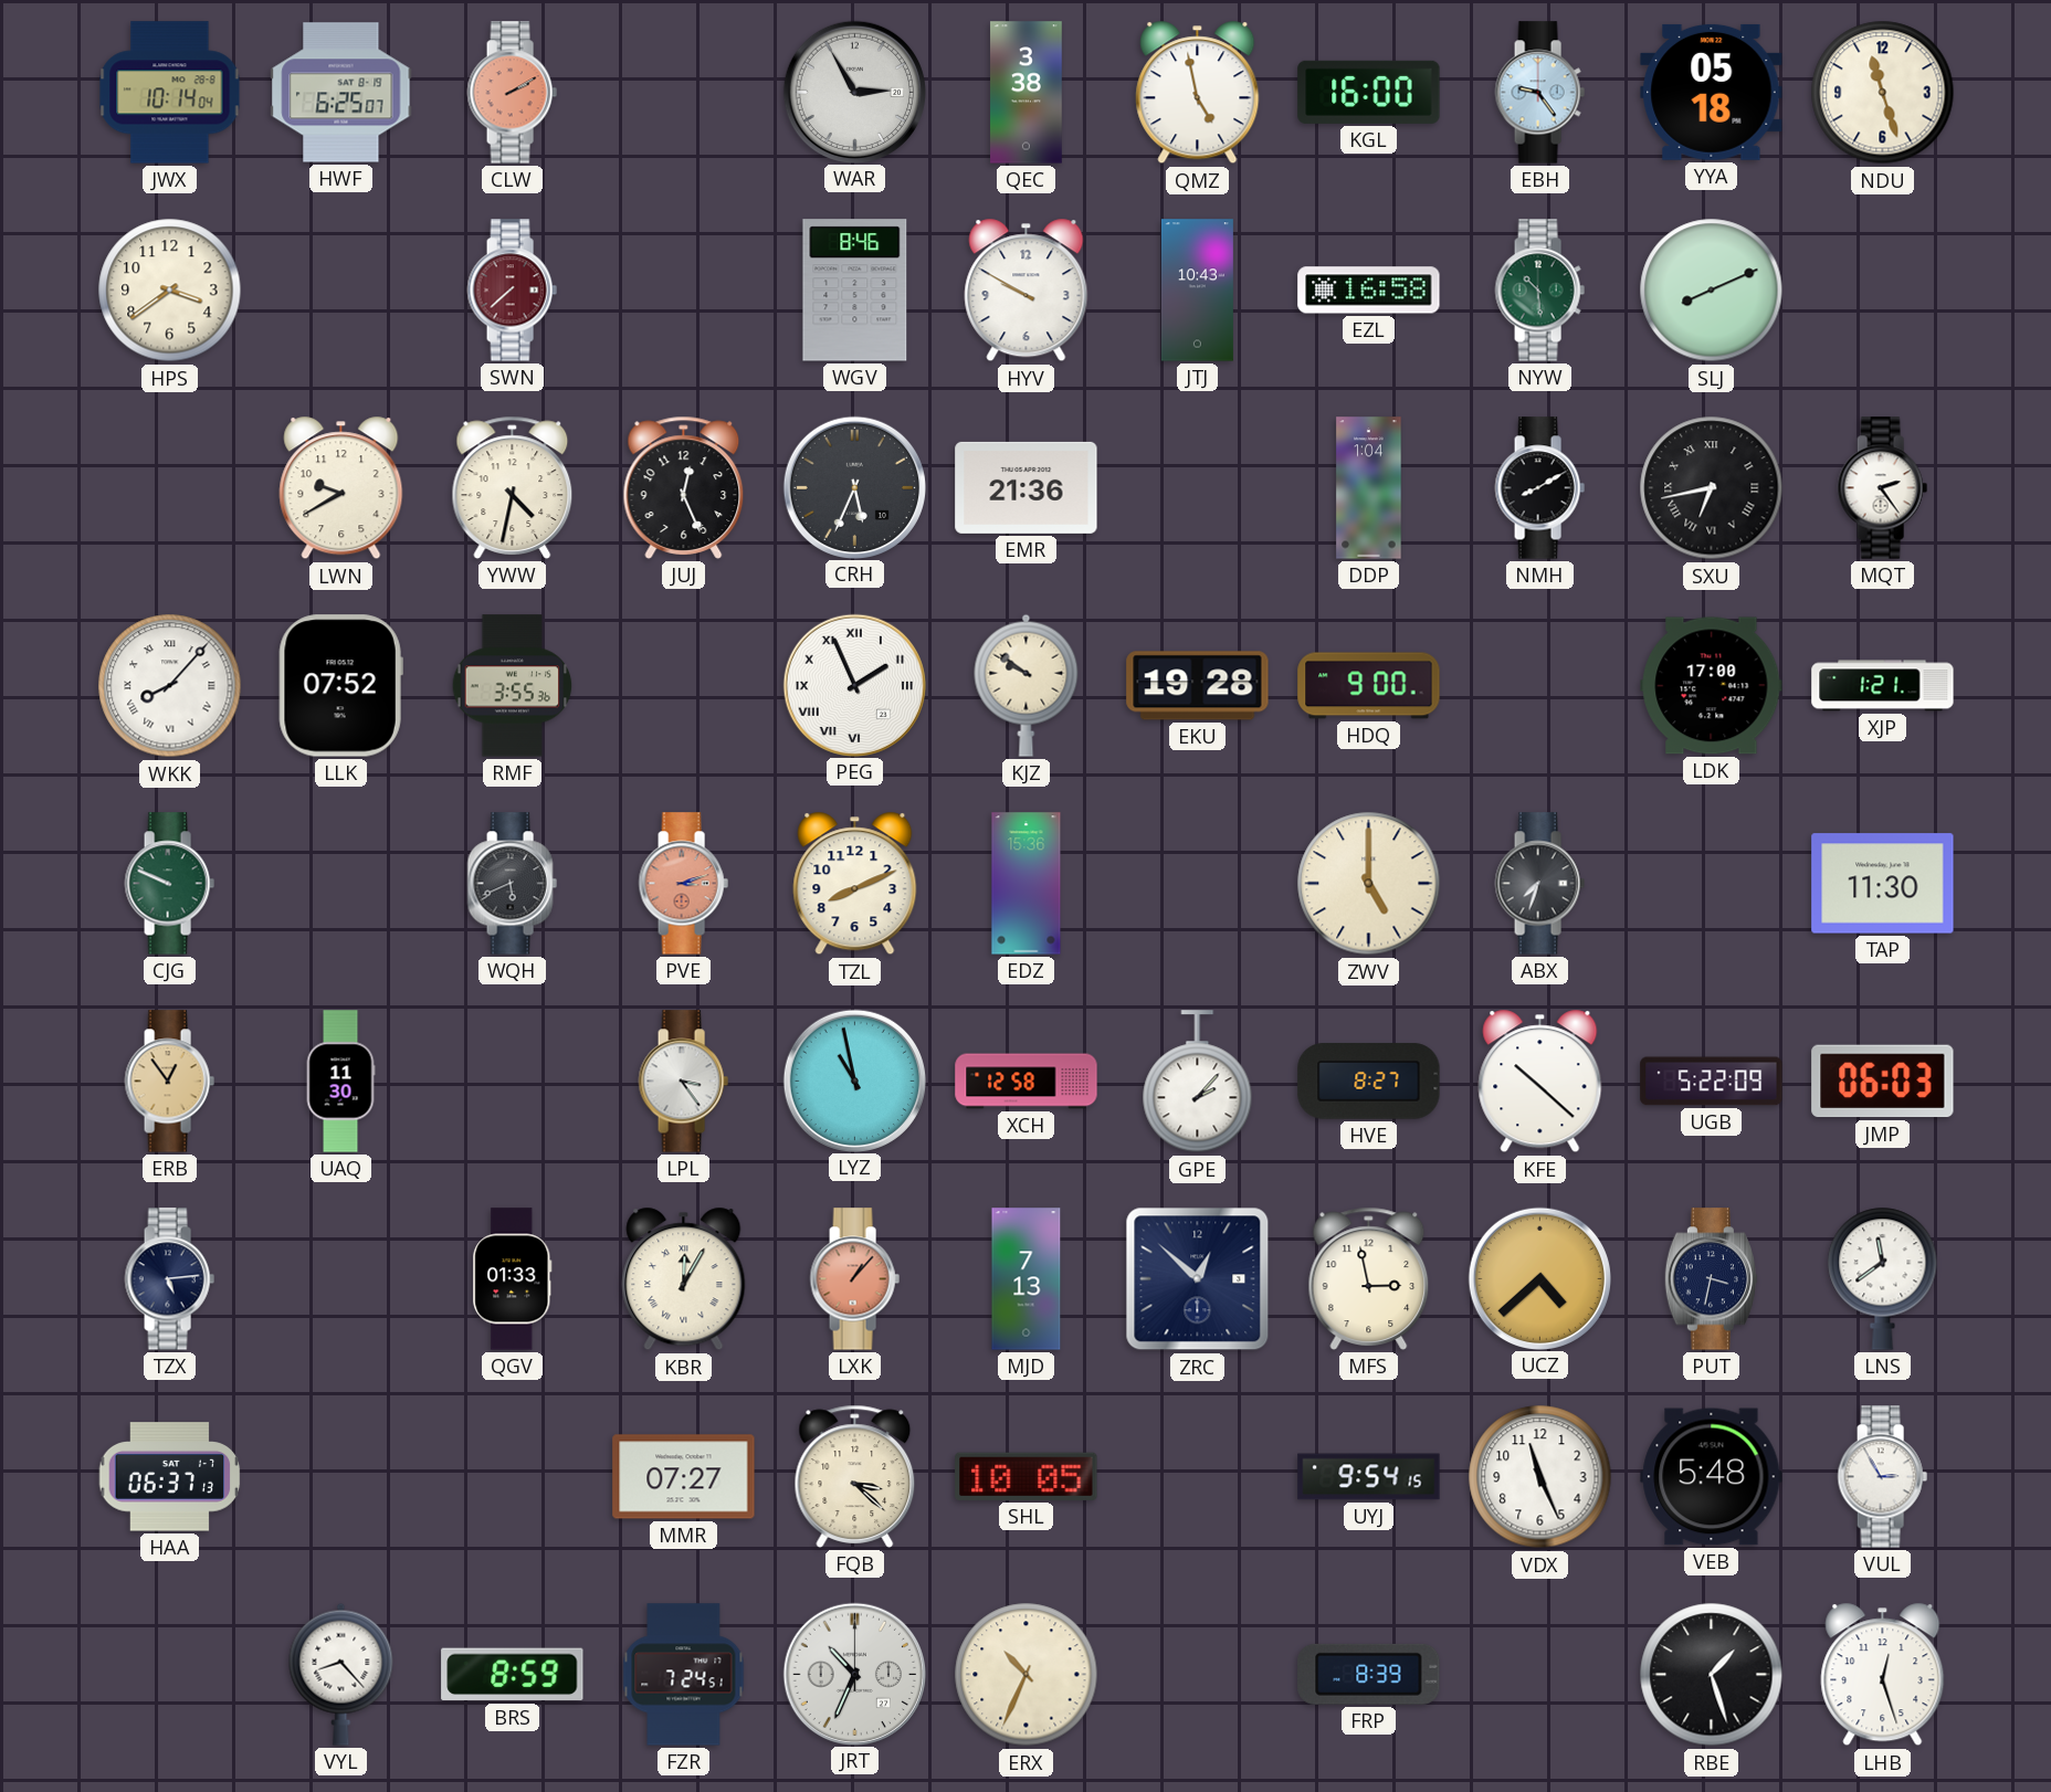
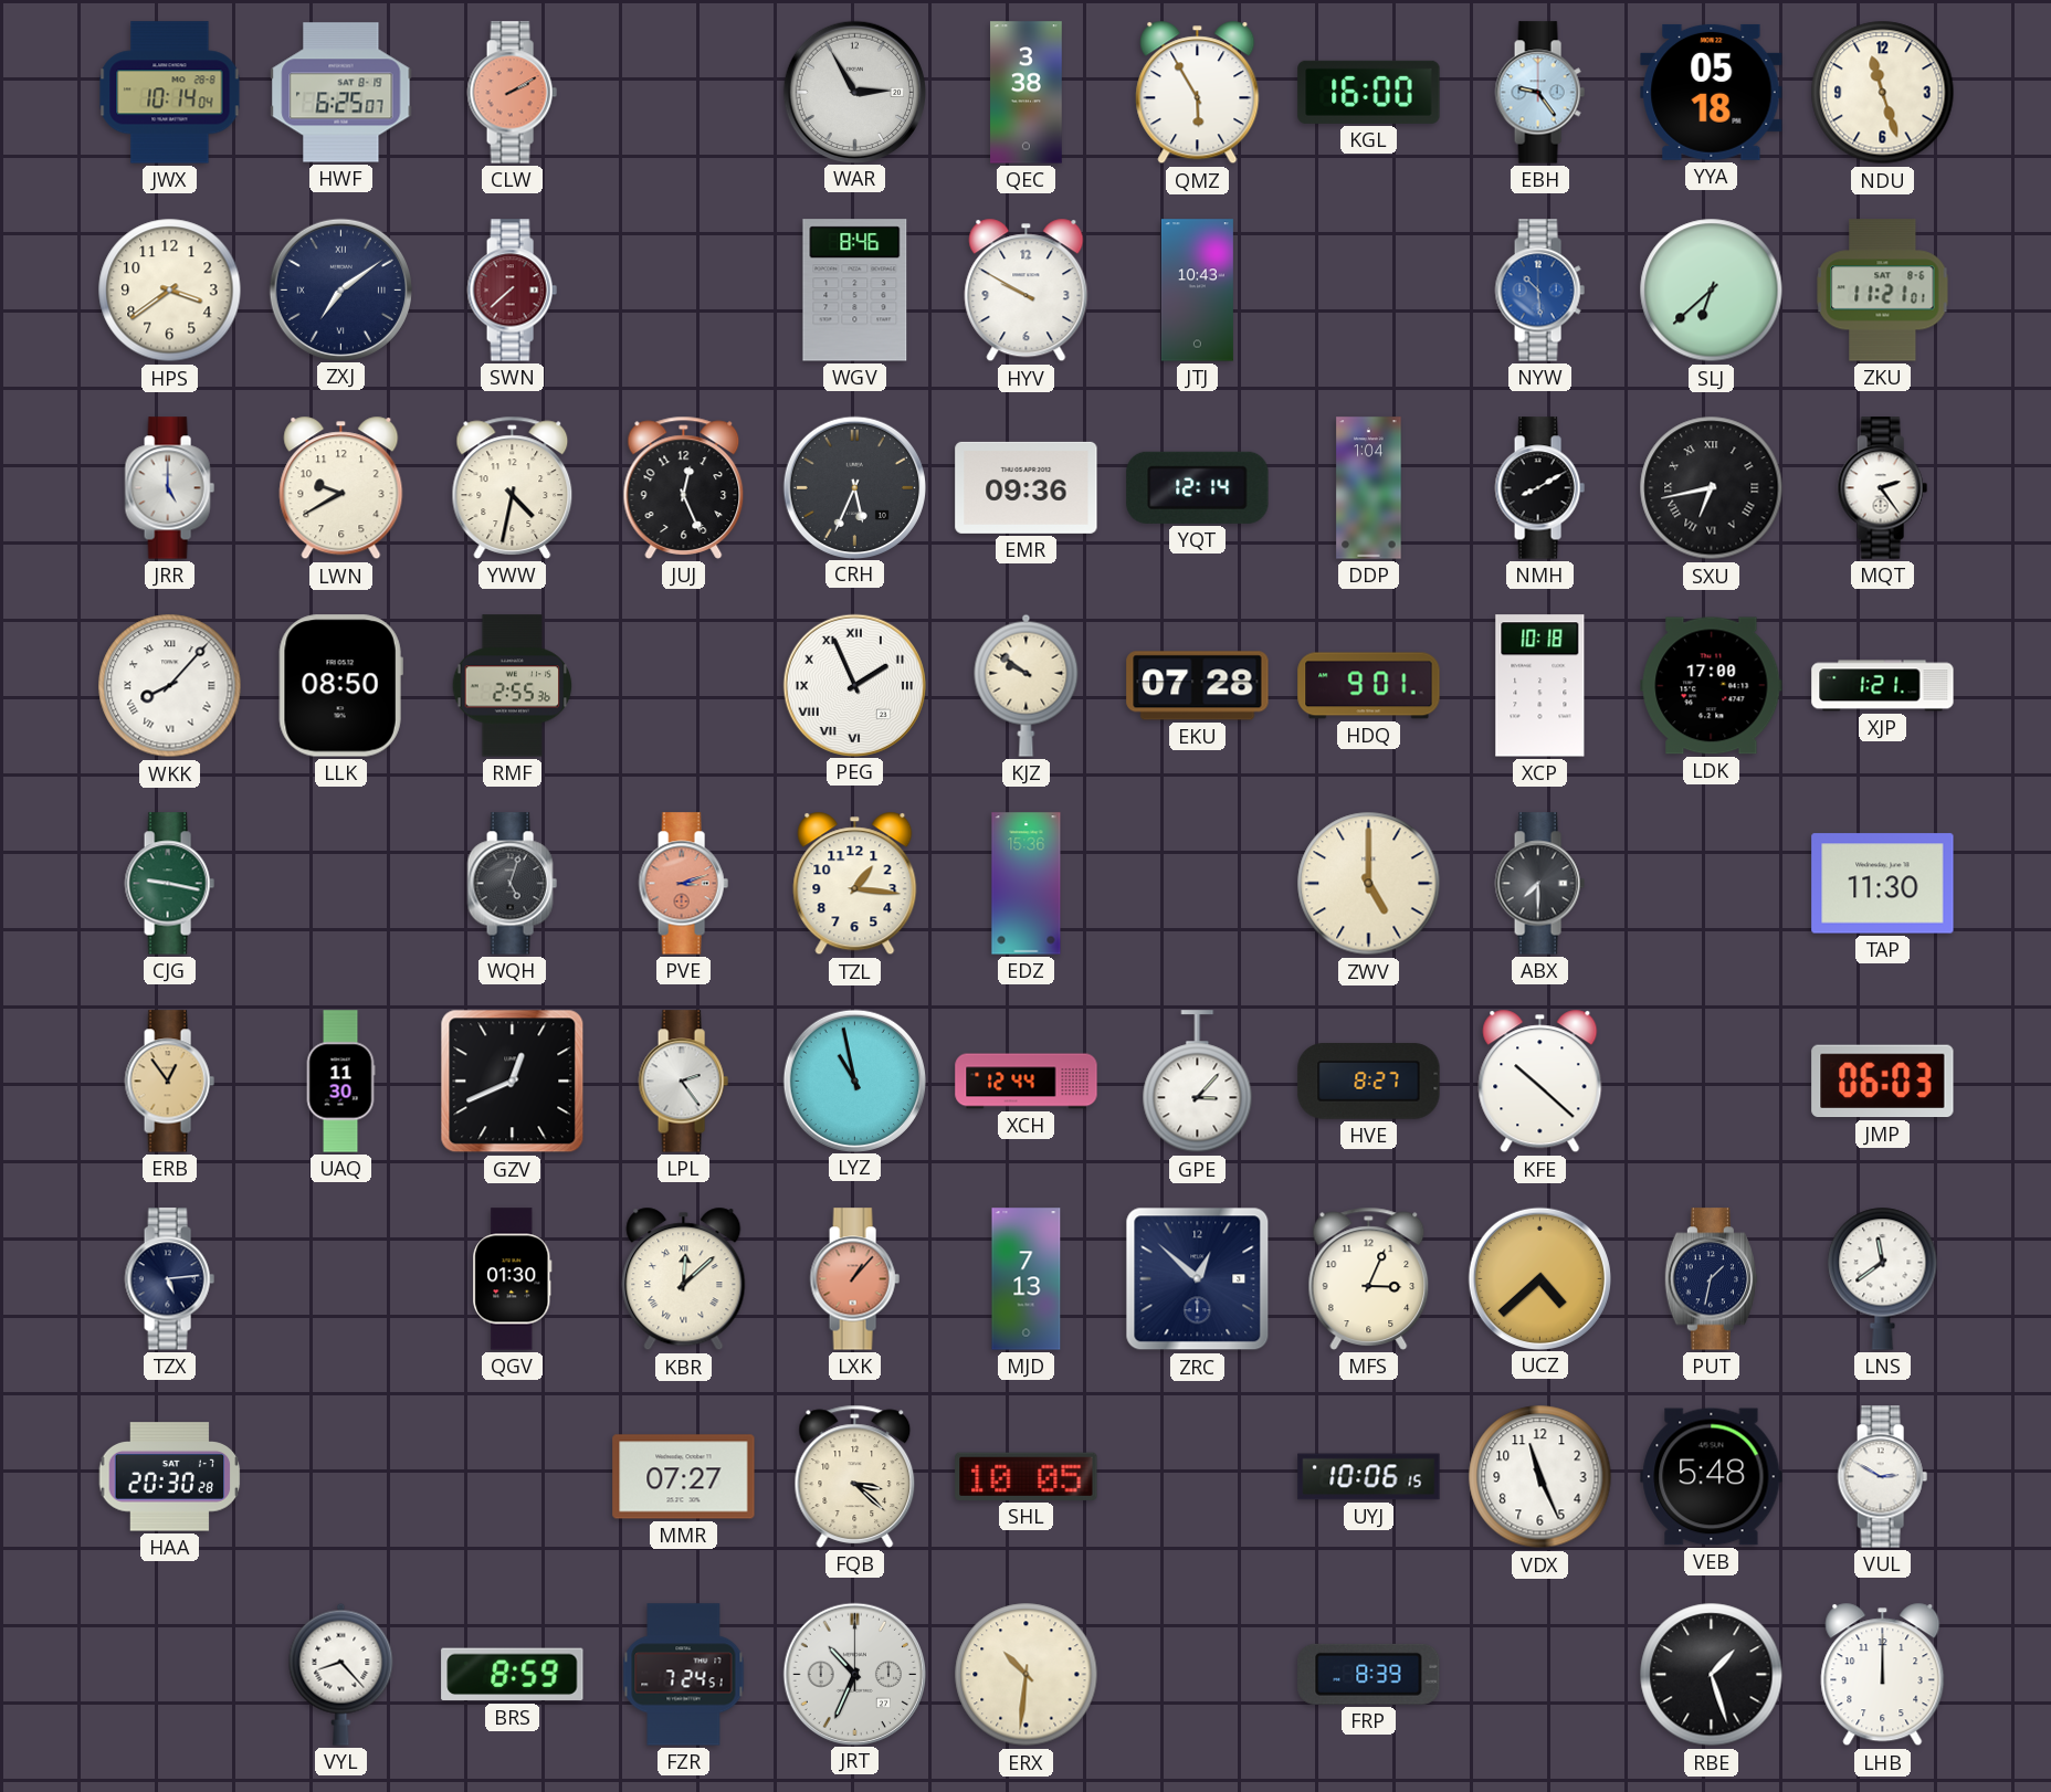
QMZ: 4:58 -> 5:55
ZXJ: none -> 7:09
EZL: 16:58 -> none
NYW dial: green -> blue
SLJ: 8:11 -> 6:38
ZKU: none -> 11:21
JRR: none -> 5:00
EMR: 21:36 -> 09:36
YQT: none -> 12:14
LLK: 07:52 -> 08:50
RMF: 3:55 -> 2:55
EKU: 19:28 -> 07:28
HDQ: 9:00 -> 9:01
XCP: none -> 10:18
CJG: 9:49 -> 9:17
WQH: 5:41 -> 5:03
TZL: 8:11 -> 1:16
ABX: 7:33 -> 7:30
GZV: none -> 12:41
LPL: 3:24 -> 2:24
XCH: 12:58 -> 12:44
GPE: 2:07 -> 3:07
UGB: 5:22 -> none
QGV: 01:33 -> 01:30
KBR: 12:05 -> 12:08
MFS: 2:58 -> 3:04
PUT: 3:32 -> 1:32
HAA: 06:37 -> 20:30
UYJ: 9:54 -> 10:06
VUL: 2:55 -> 2:50
ERX: 10:34 -> 10:31
LHB: 12:27 -> 12:00
